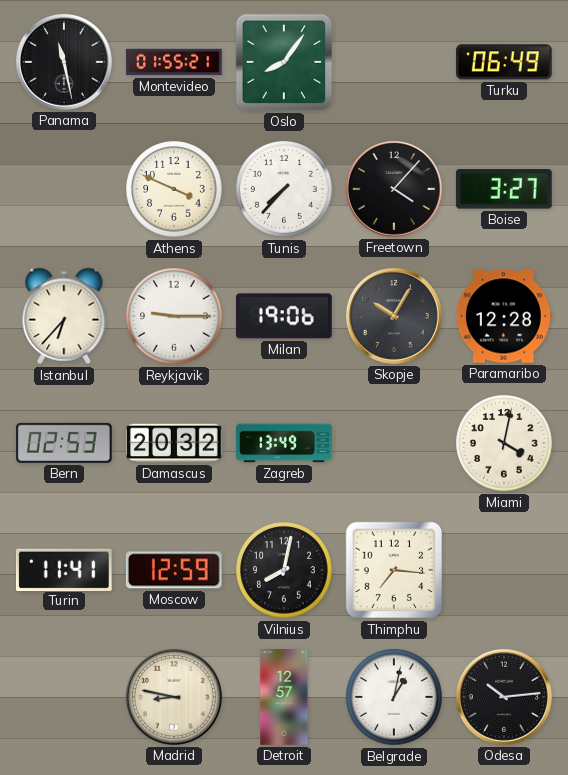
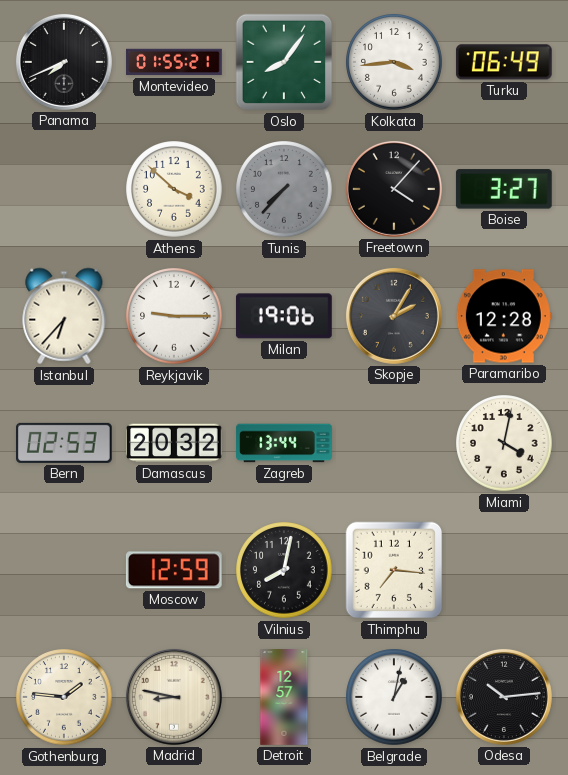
Panama: 11:28 -> 7:41
Kolkata: none -> 3:44
Athens: 3:49 -> 3:52
Tunis dial: white -> grey
Skopje: 10:05 -> 2:05
Zagreb: 13:49 -> 13:44
Turin: 11:41 -> none
Gothenburg: none -> 1:46
